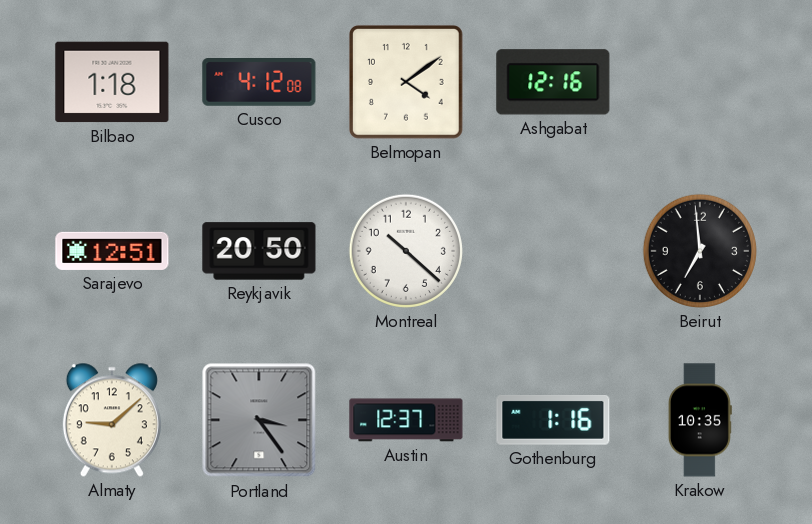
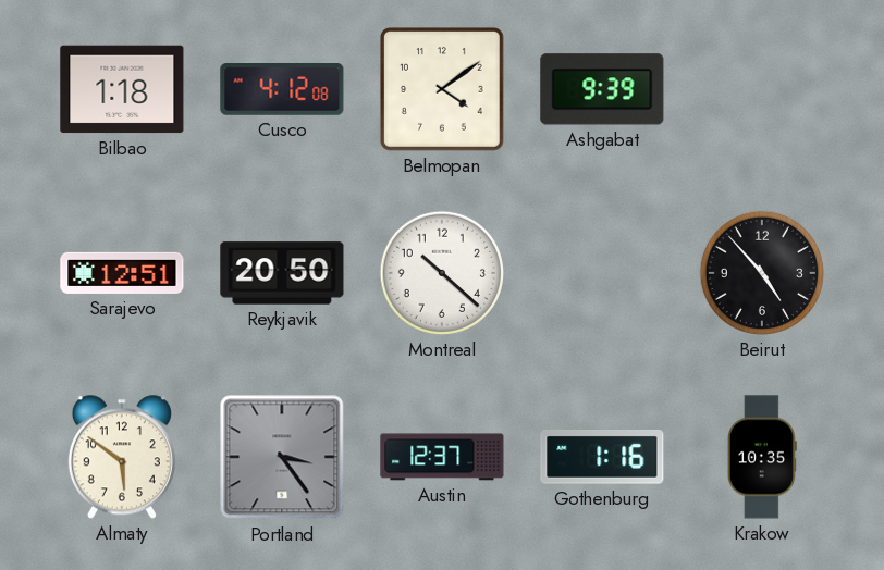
Ashgabat: 12:16 -> 9:39
Beirut: 6:59 -> 4:53
Almaty: 9:08 -> 5:51
